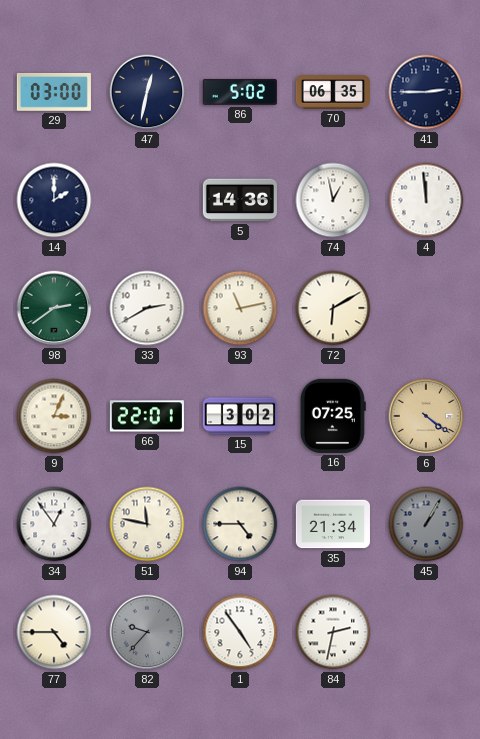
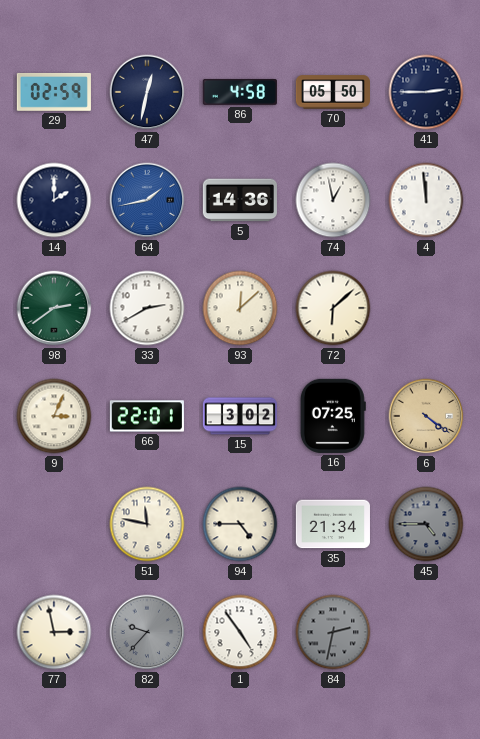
29: 03:00 -> 02:59
86: 5:02 -> 4:58
70: 06:35 -> 05:50
64: none -> 1:43
93: 11:13 -> 12:08
72: 6:10 -> 6:08
34: 12:54 -> none
45: 1:05 -> 4:45
77: 4:45 -> 2:58
84 dial: white -> grey
